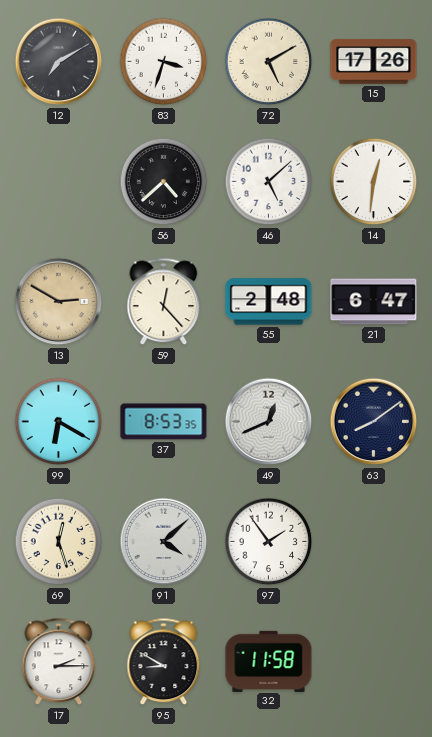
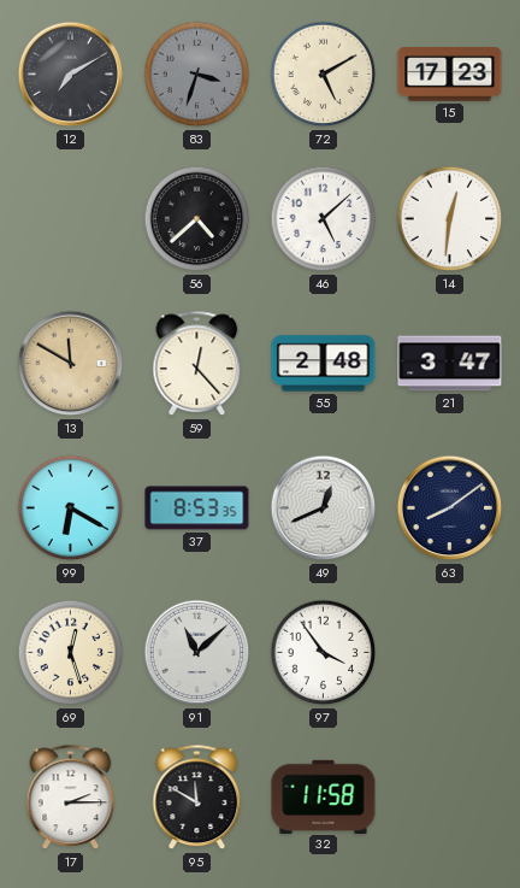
83 dial: white -> grey
15: 17:26 -> 17:23
13: 2:50 -> 11:50
21: 6:47 -> 3:47
91: 4:08 -> 11:08
97: 1:54 -> 3:54
95: 8:50 -> 11:50
